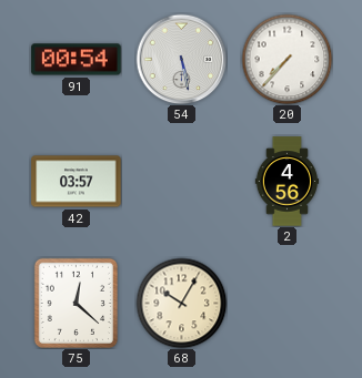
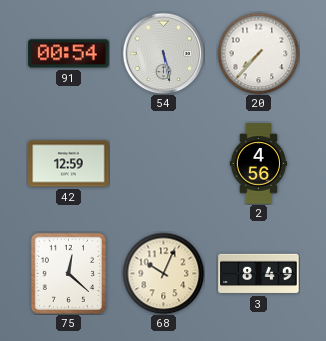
42: 03:57 -> 12:59
68: 10:05 -> 10:04
3: none -> 8:49
